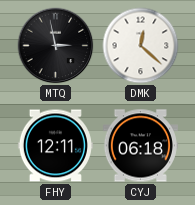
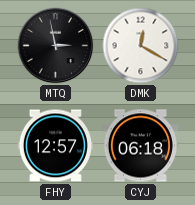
DMK: 12:22 -> 12:20
FHY: 12:11 -> 12:57
